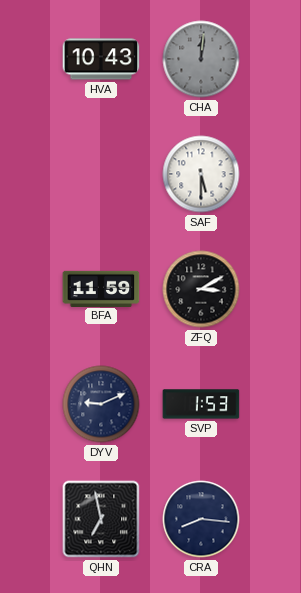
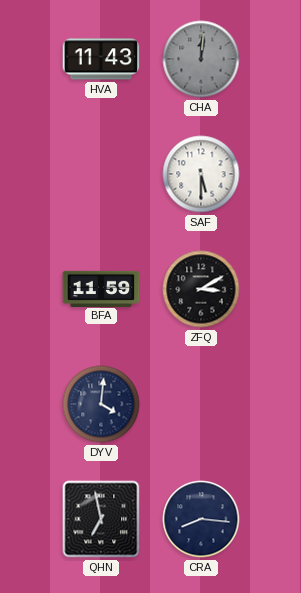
HVA: 10:43 -> 11:43
DYV: 9:11 -> 4:01
SVP: 1:53 -> none
